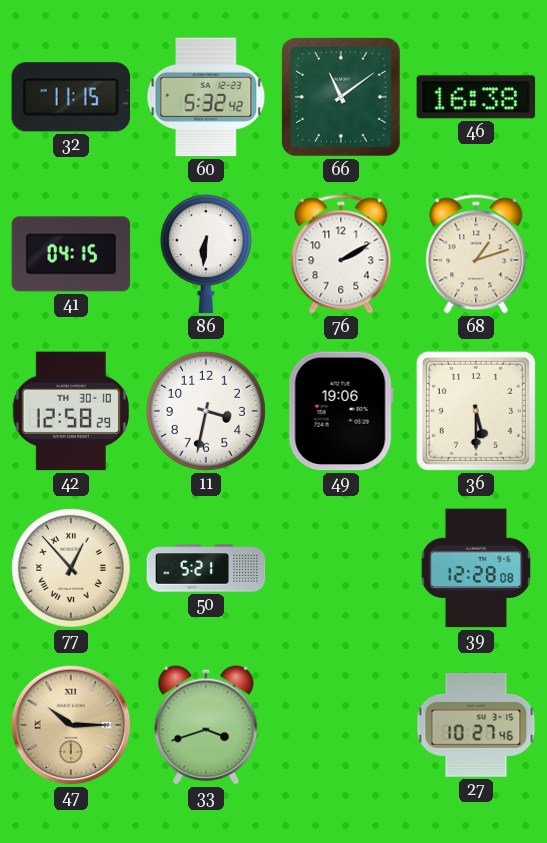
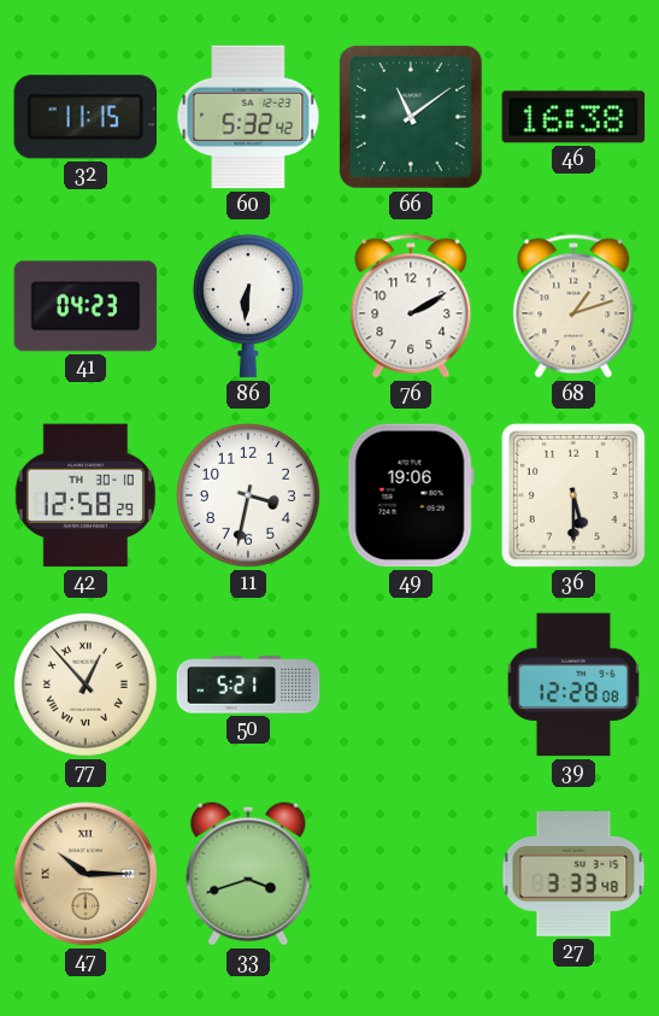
41: 04:15 -> 04:23
27: 10:27 -> 3:33
